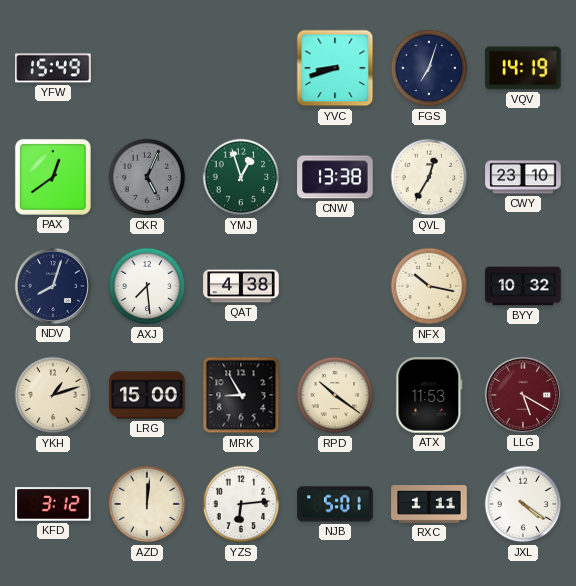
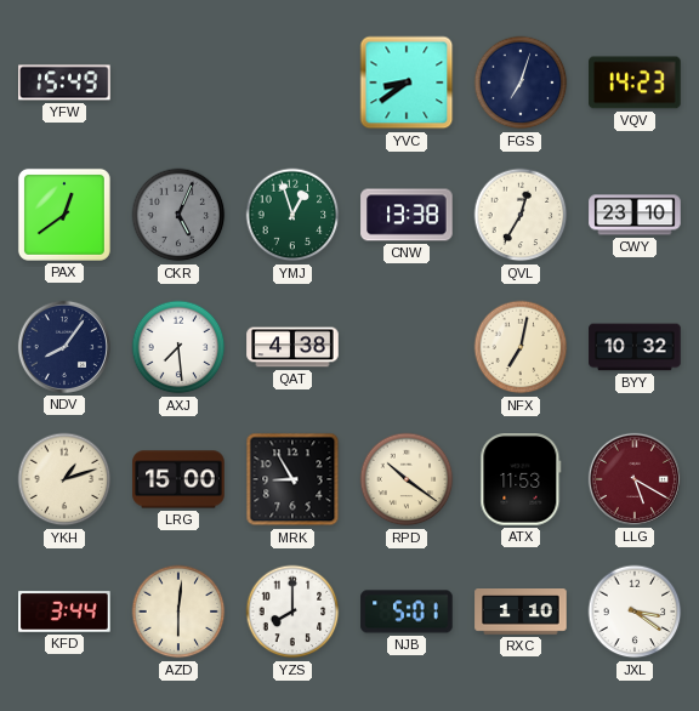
YVC: 8:42 -> 8:39
VQV: 14:19 -> 14:23
NDV: 8:03 -> 8:06
NFX: 10:17 -> 7:02
KFD: 3:12 -> 3:44
AZD: 12:01 -> 6:01
YZS: 6:14 -> 8:00
RXC: 1:11 -> 1:10
JXL: 4:21 -> 3:21
